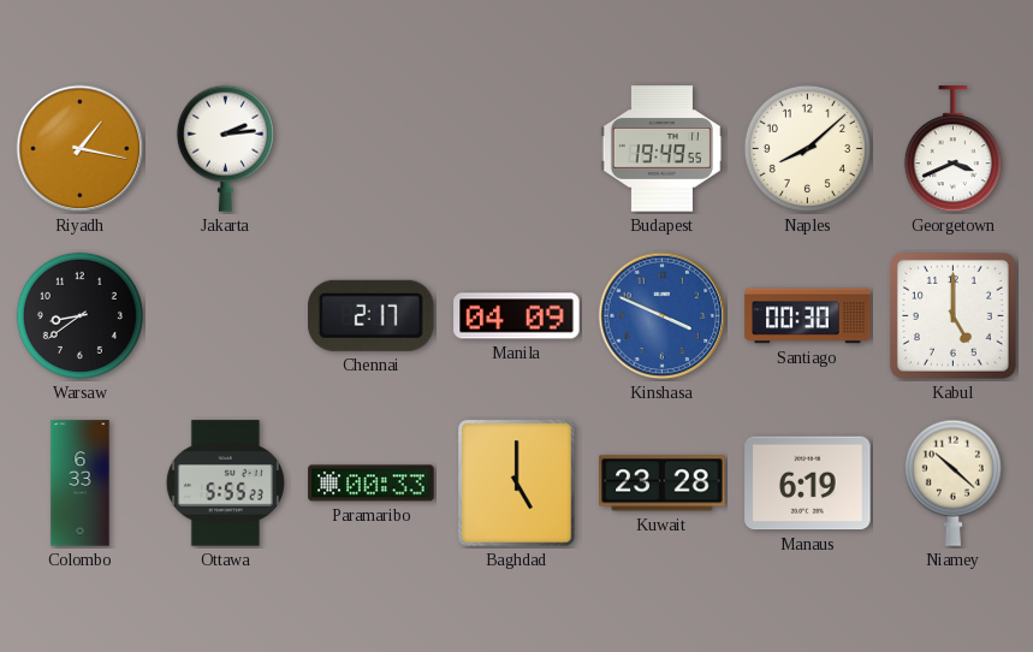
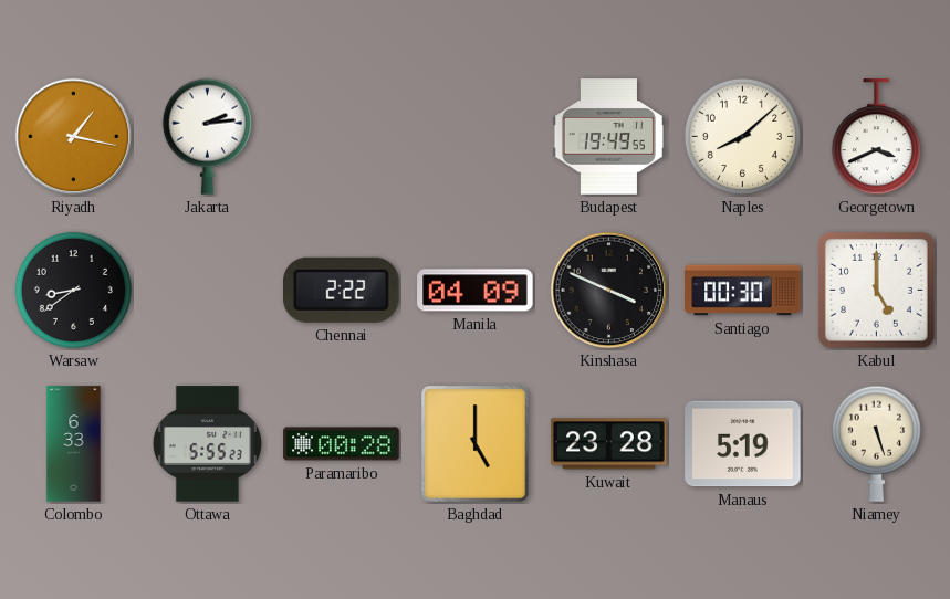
Chennai: 2:17 -> 2:22
Kinshasa dial: blue -> black
Paramaribo: 00:33 -> 00:28
Manaus: 6:19 -> 5:19
Niamey: 10:22 -> 5:27
